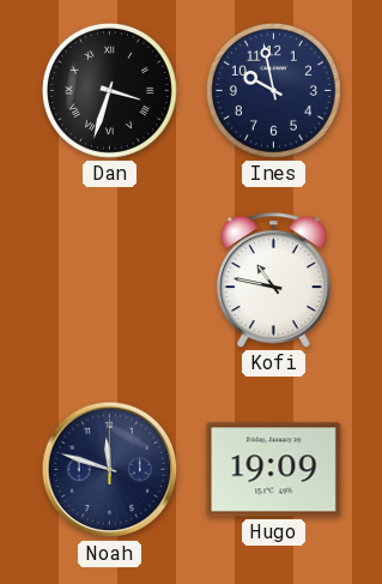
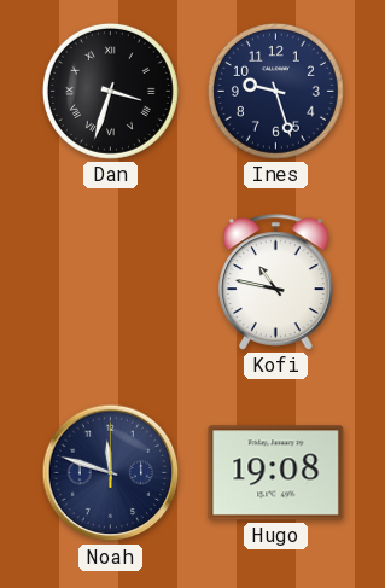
Ines: 9:58 -> 9:27
Hugo: 19:09 -> 19:08
